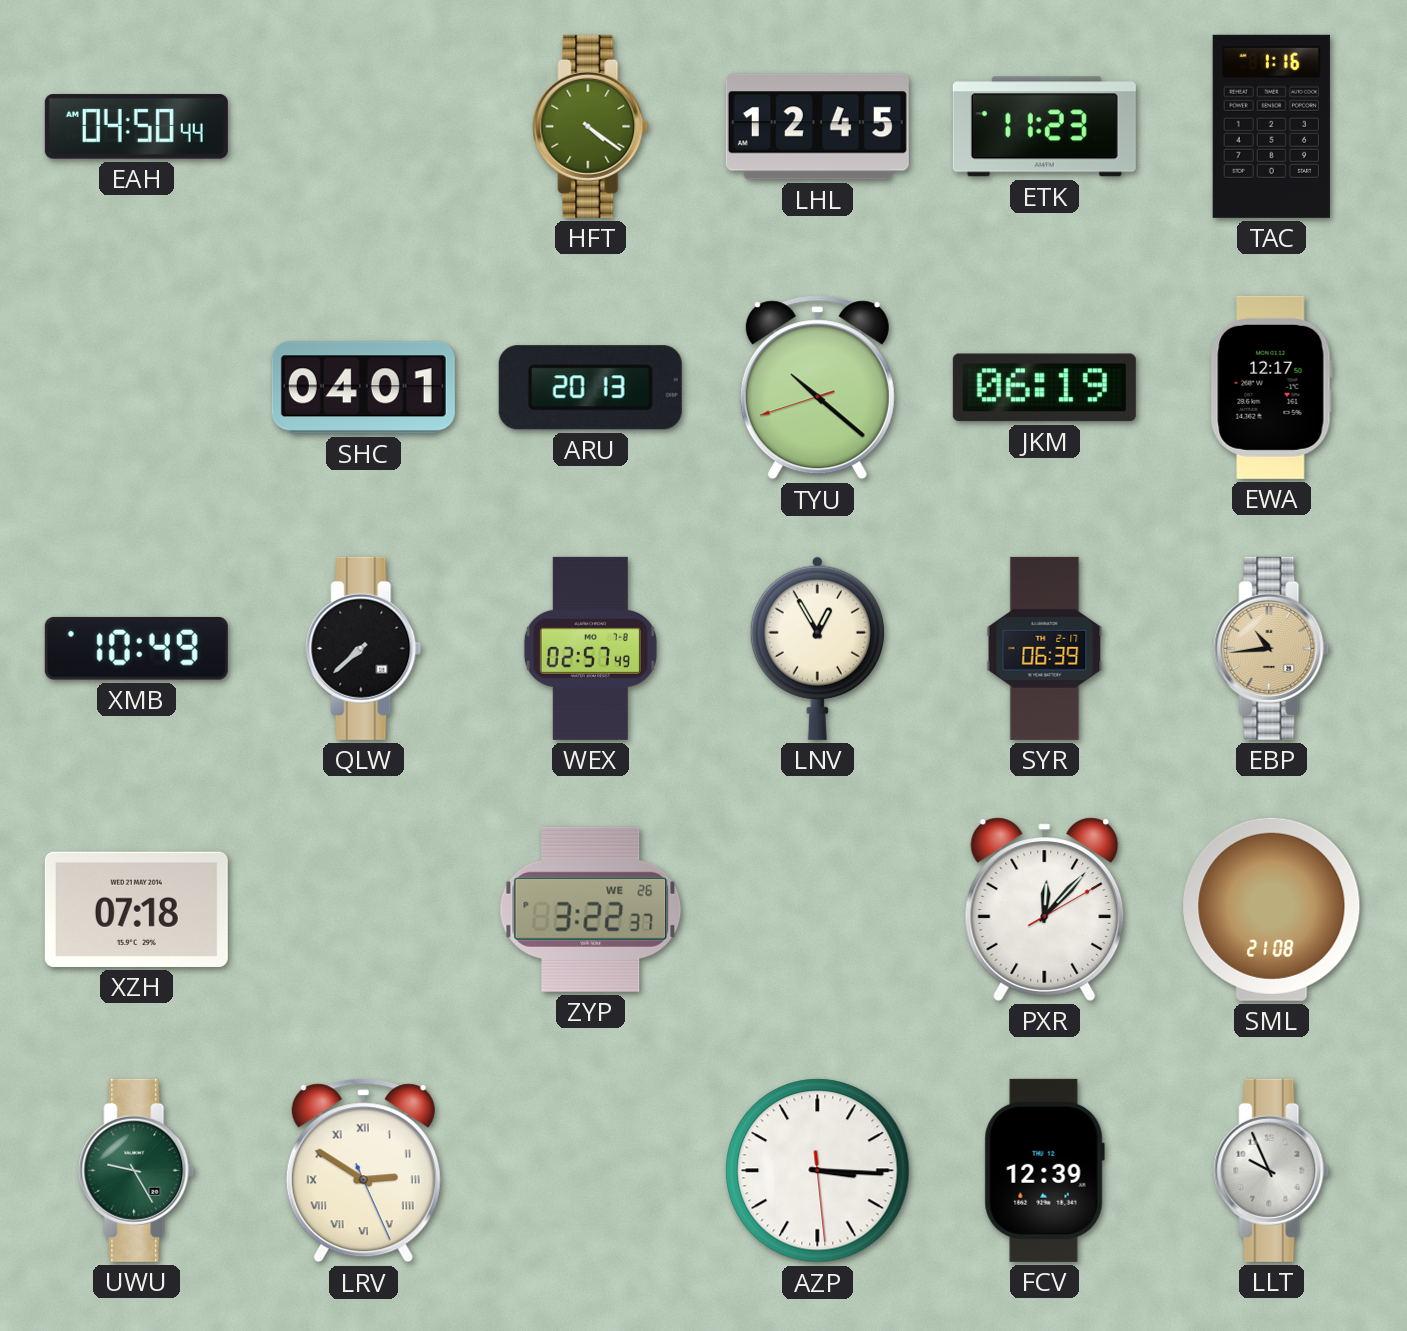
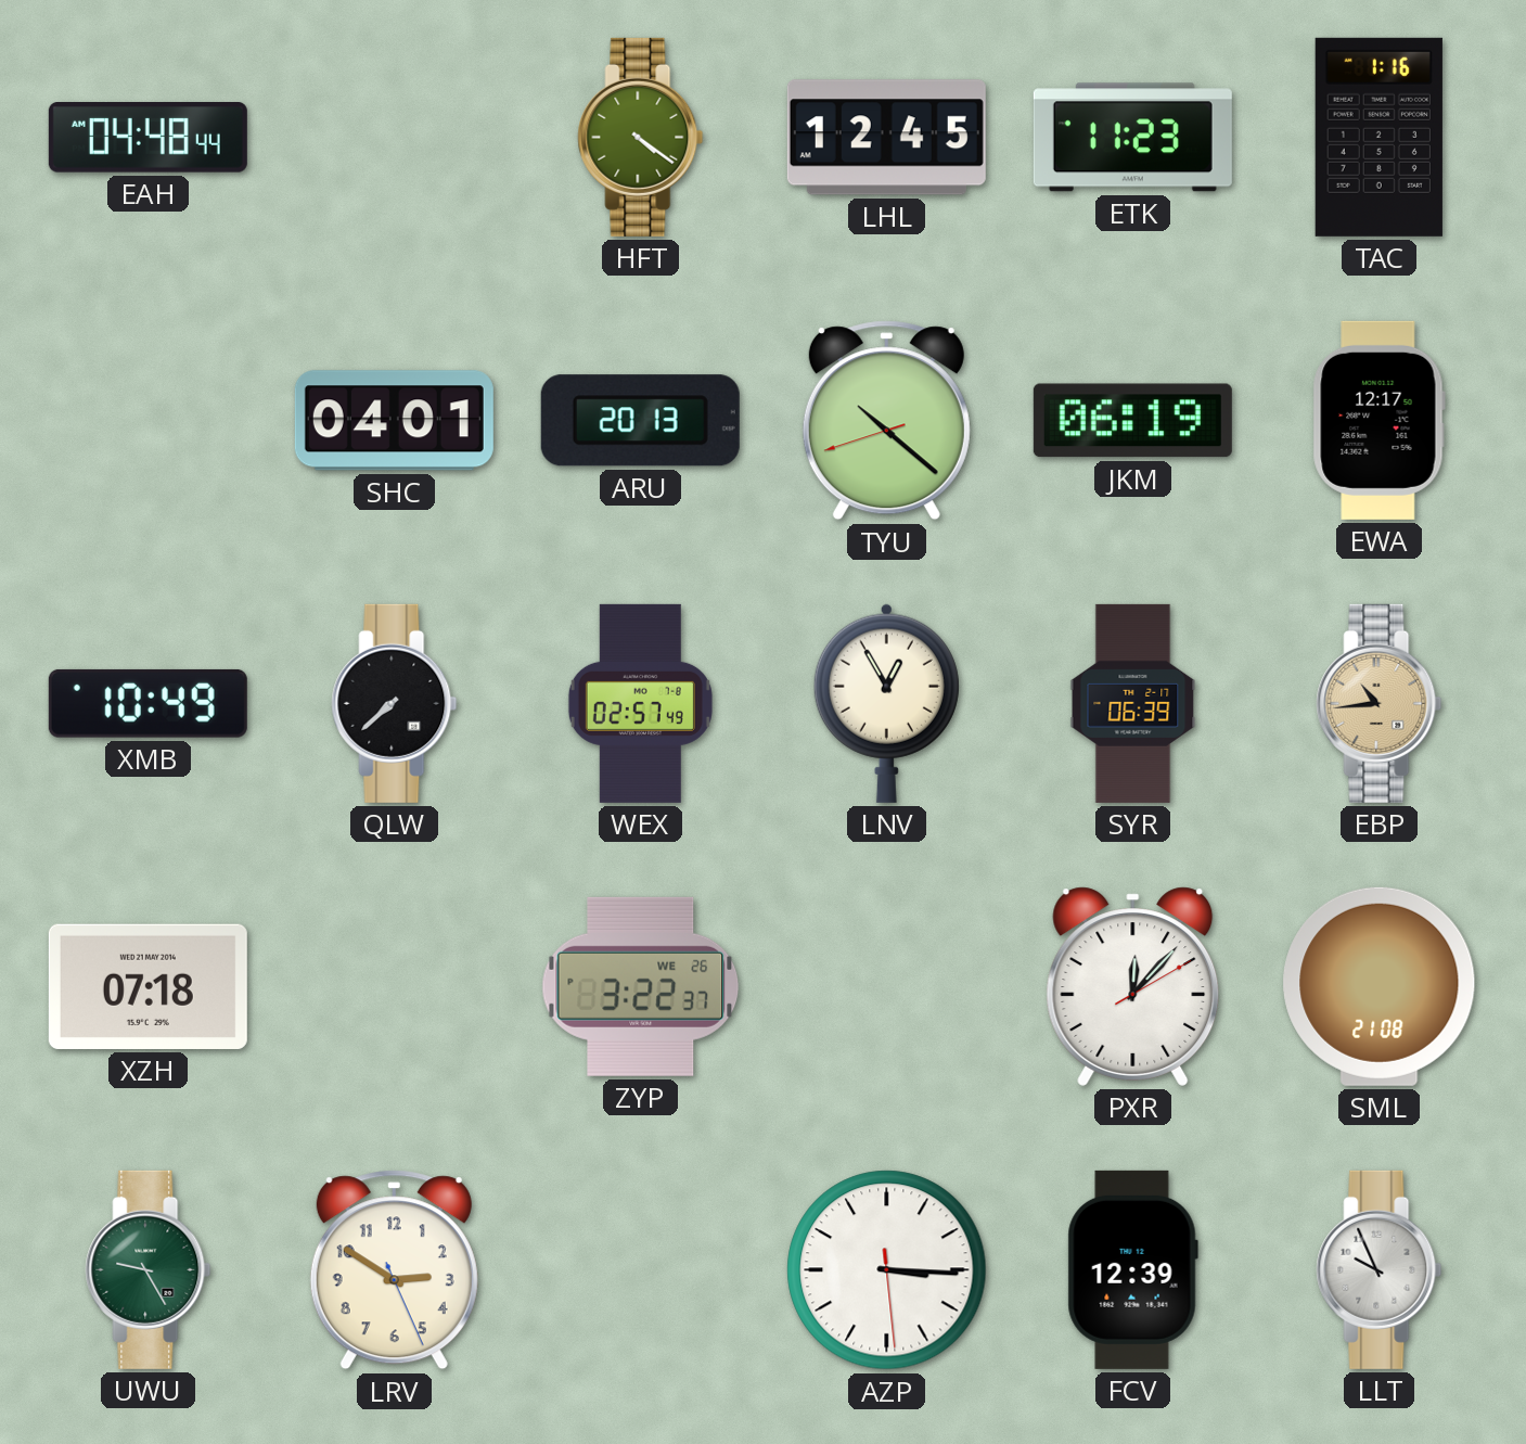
EAH: 04:50 -> 04:48
LRV numerals: Roman -> Arabic
